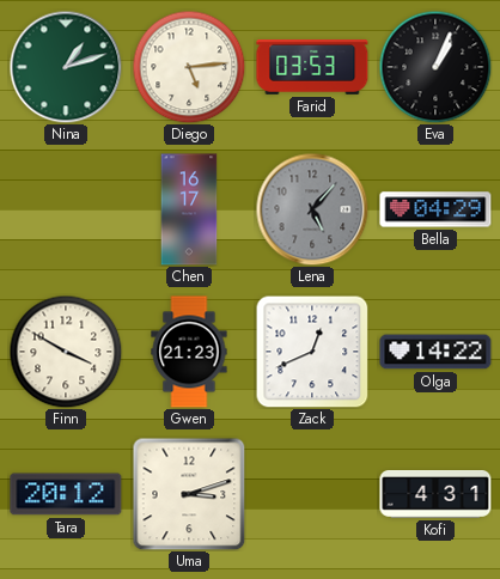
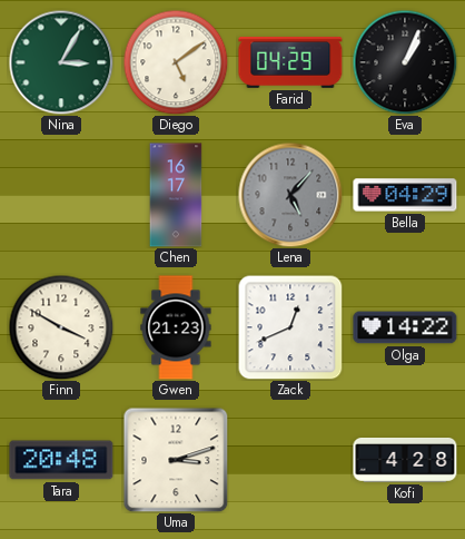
Nina: 1:12 -> 3:05
Diego: 5:14 -> 5:09
Farid: 03:53 -> 04:29
Tara: 20:12 -> 20:48
Kofi: 4:31 -> 4:28
